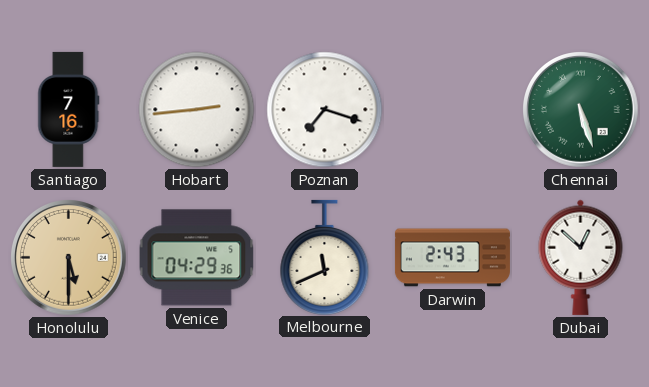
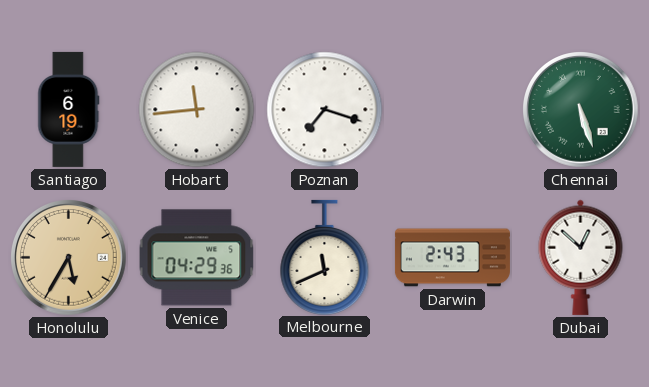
Santiago: 7:16 -> 6:19
Hobart: 2:44 -> 11:44
Honolulu: 5:30 -> 5:35
